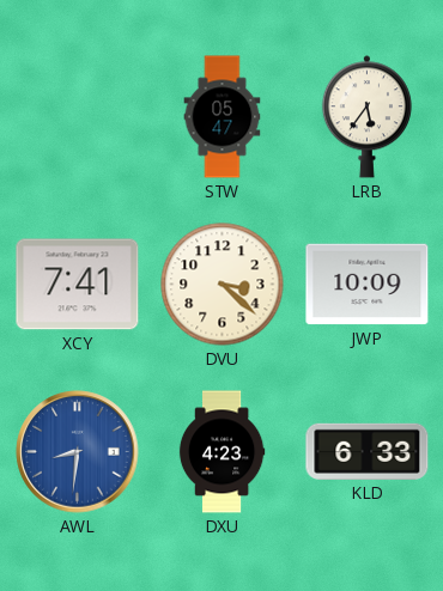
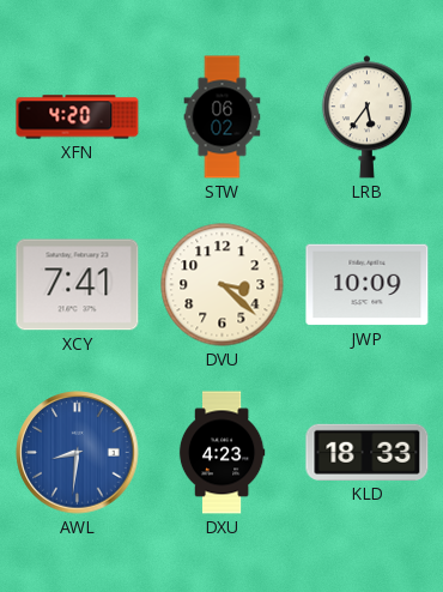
XFN: none -> 4:20
STW: 05:47 -> 06:02
KLD: 6:33 -> 18:33
